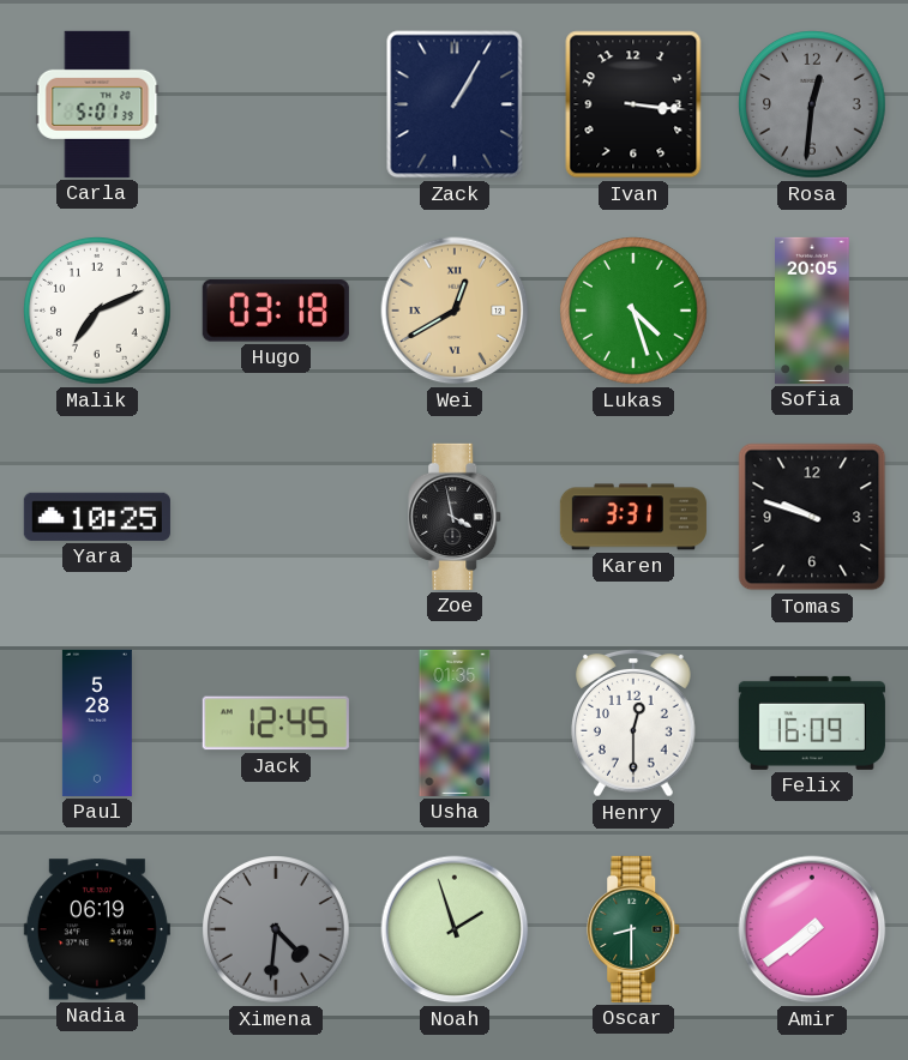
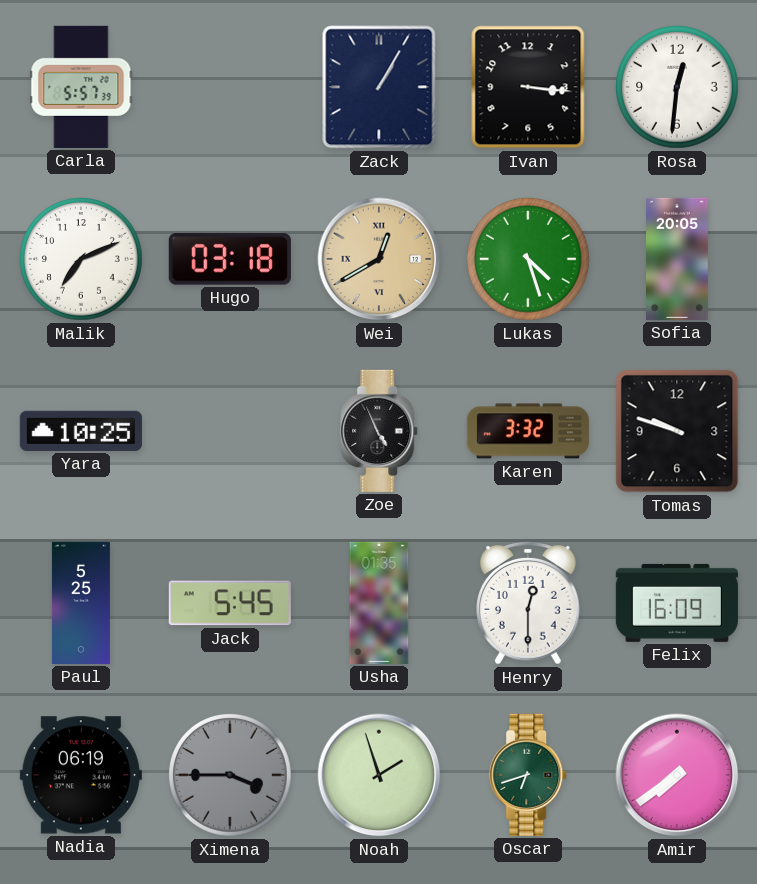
Carla: 5:01 -> 5:57
Rosa dial: grey -> white
Zoe: 3:58 -> 4:56
Karen: 3:31 -> 3:32
Paul: 5:28 -> 5:25
Jack: 12:45 -> 5:45
Ximena: 4:31 -> 3:45
Oscar: 8:30 -> 6:42
